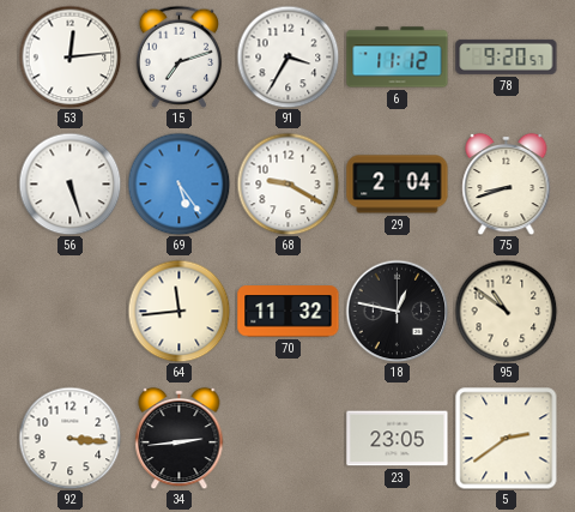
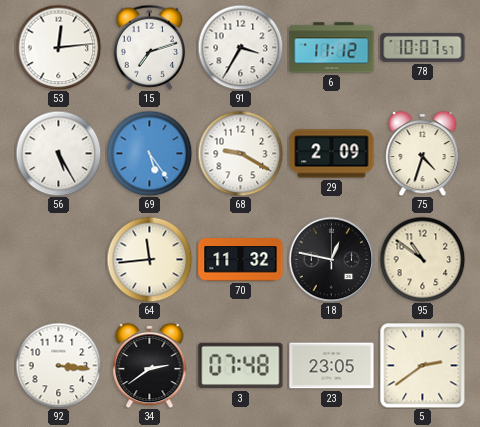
78: 9:20 -> 10:07
56: 5:27 -> 5:25
29: 2:04 -> 2:09
75: 8:42 -> 4:33
34: 2:44 -> 2:39
3: none -> 07:48
